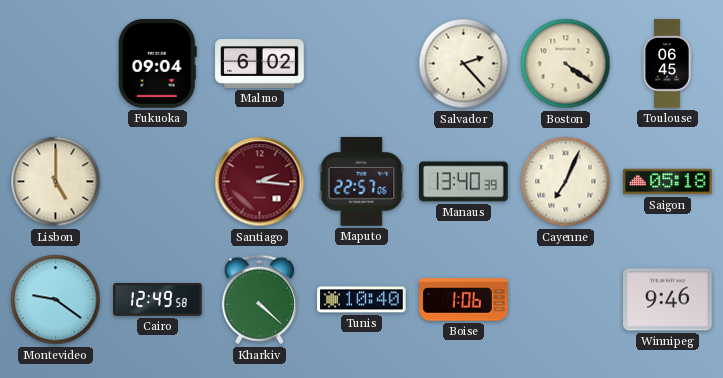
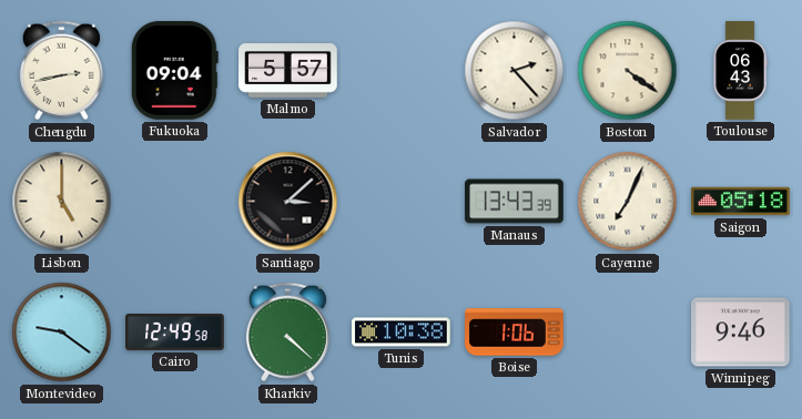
Chengdu: none -> 2:43
Malmo: 6:02 -> 5:57
Toulouse: 06:45 -> 06:43
Santiago: 2:16 -> 3:08
Santiago dial: burgundy -> black
Maputo: 22:57 -> none
Manaus: 13:40 -> 13:43
Tunis: 10:40 -> 10:38
